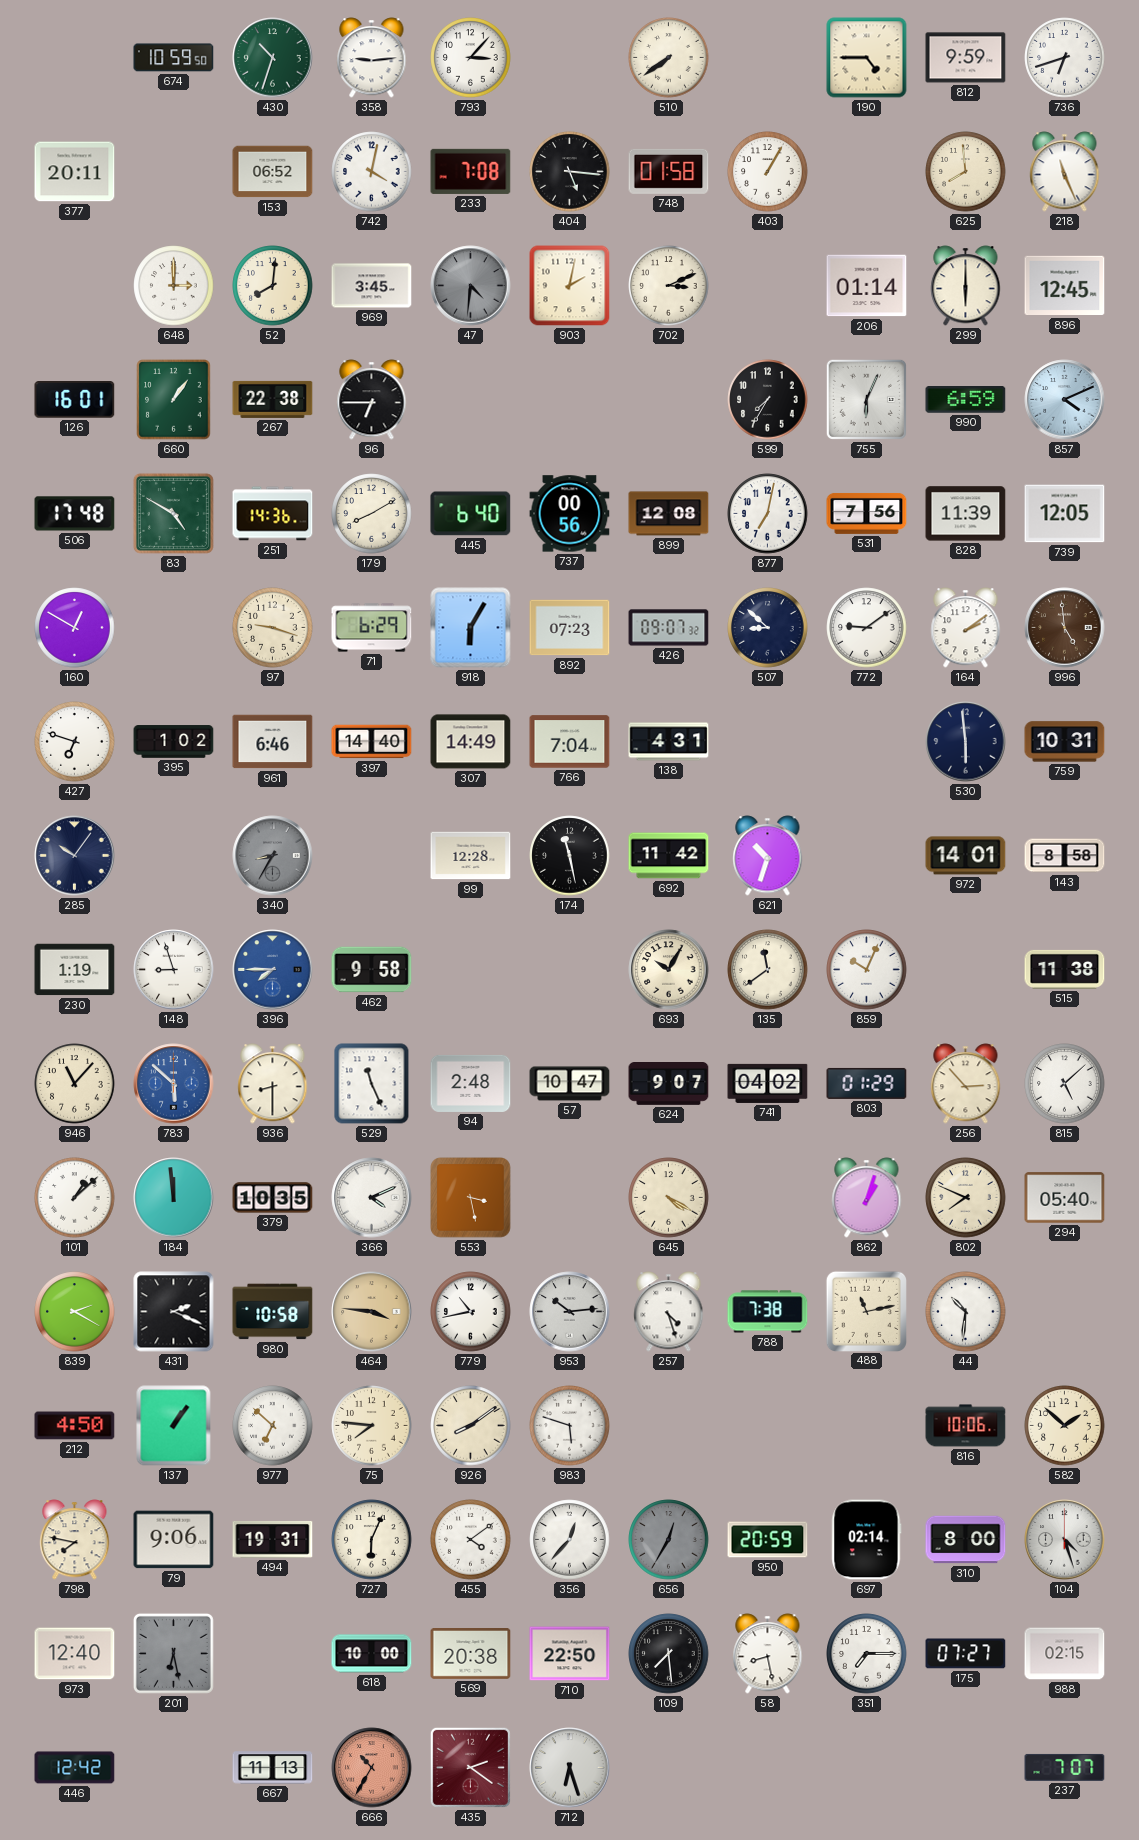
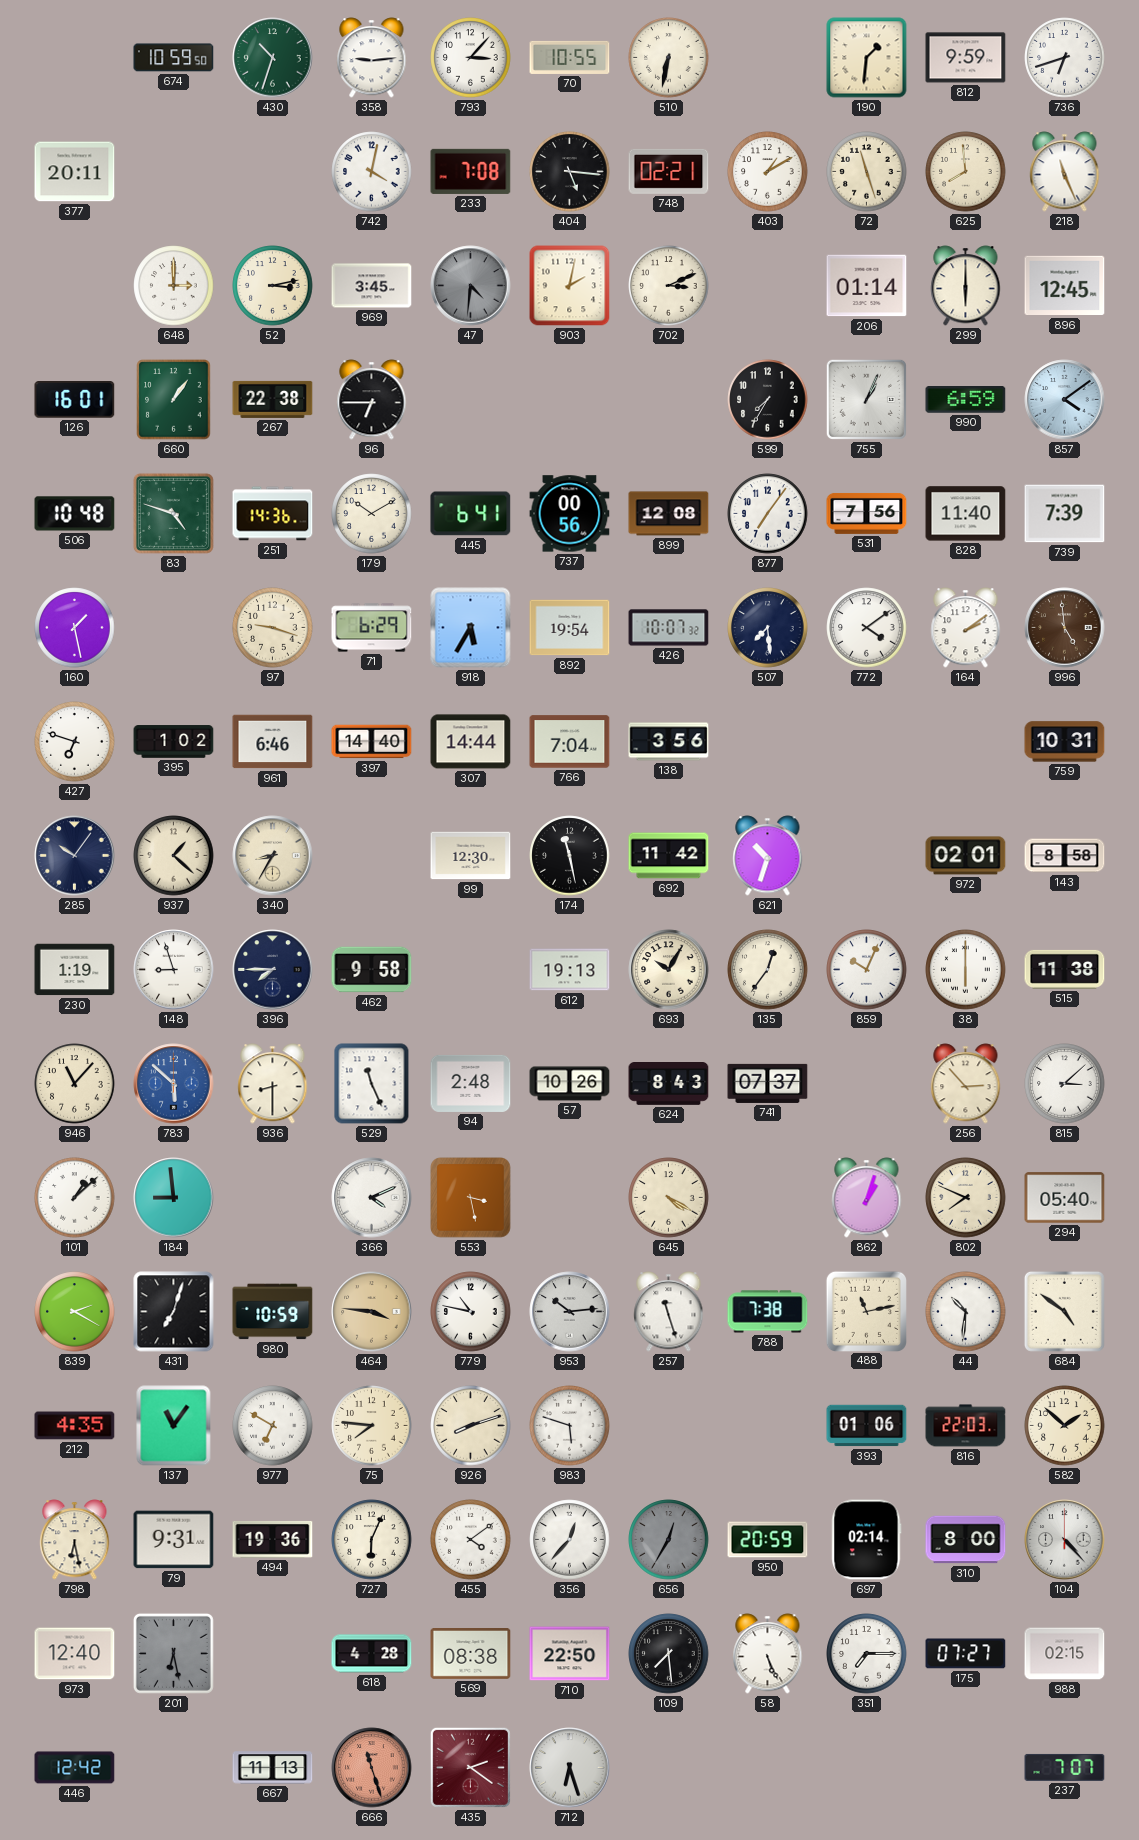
70: none -> 10:55
510: 7:39 -> 6:32
190: 4:45 -> 1:31
153: 06:52 -> none
748: 01:58 -> 02:21
403: 1:05 -> 1:10
72: none -> 11:27
52: 8:01 -> 3:13
755: 6:04 -> 1:04
857: 4:11 -> 4:09
506: 17:48 -> 10:48
83: 4:50 -> 4:48
179: 8:10 -> 10:10
445: 6:40 -> 6:41
877: 7:02 -> 7:06
828: 11:39 -> 11:40
739: 12:05 -> 7:39
160: 12:50 -> 1:28
918: 6:05 -> 5:35
892: 07:23 -> 19:54
426: 09:07 -> 10:07
507: 8:52 -> 7:29
772: 9:09 -> 4:09
307: 14:49 -> 14:44
138: 4:31 -> 3:56
530: 5:59 -> none
937: none -> 1:22
340 dial: grey -> cream
99: 12:28 -> 12:30
972: 14:01 -> 02:01
396 dial: blue -> navy
612: none -> 19:13
135: 11:39 -> 12:36
38: none -> 6:00
57: 10:47 -> 10:26
624: 9:07 -> 8:43
741: 04:02 -> 07:37
803: 01:29 -> none
815: 5:08 -> 3:08
184: 11:59 -> 8:59
379: 10:35 -> none
431: 2:19 -> 7:03
980: 10:58 -> 10:59
779: 10:43 -> 10:47
257: 4:27 -> 11:27
684: none -> 4:51
212: 4:50 -> 4:35
137: 1:06 -> 11:06
977: 6:52 -> 6:50
926: 8:09 -> 8:12
393: none -> 01:06
816: 10:06 -> 22:03
798: 7:47 -> 6:28
79: 9:06 -> 9:31
494: 19:31 -> 19:36
104: 4:27 -> 4:23
618: 10:00 -> 4:28
569: 20:38 -> 08:38
58: 8:28 -> 5:26
666: 10:35 -> 11:27
